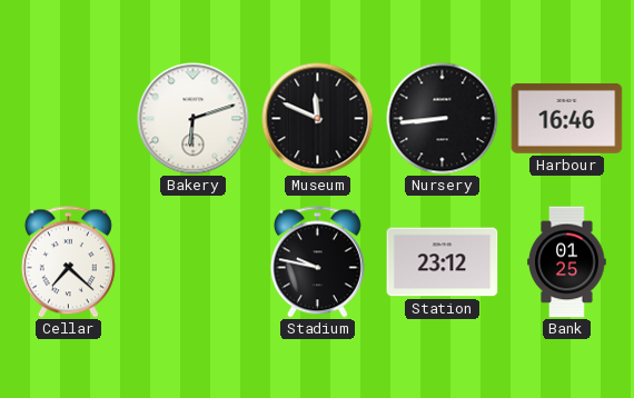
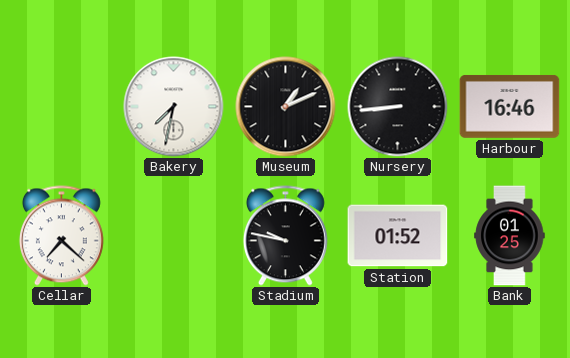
Bakery: 6:12 -> 7:32
Museum: 11:49 -> 1:11
Station: 23:12 -> 01:52
